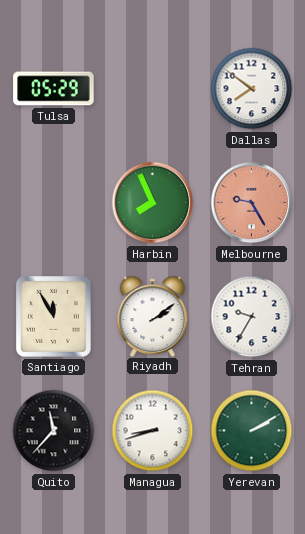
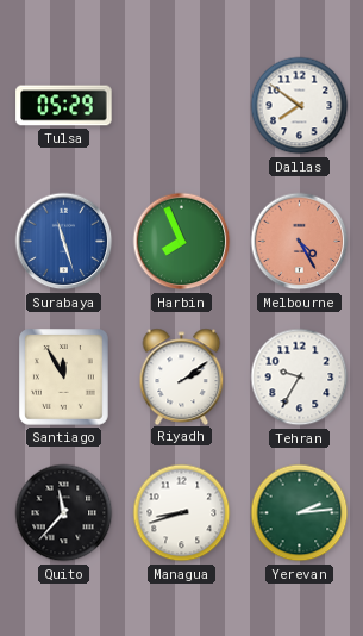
Surabaya: none -> 11:27
Melbourne: 9:25 -> 4:25
Yerevan: 2:10 -> 2:14
